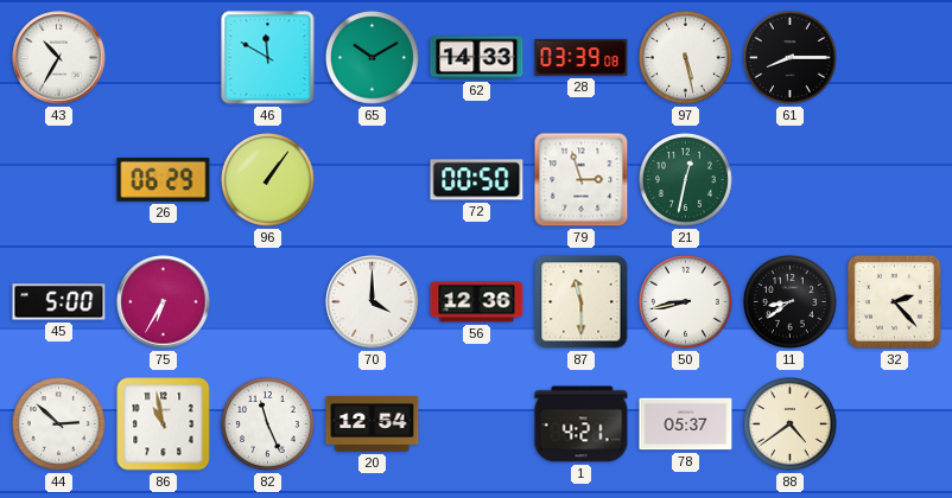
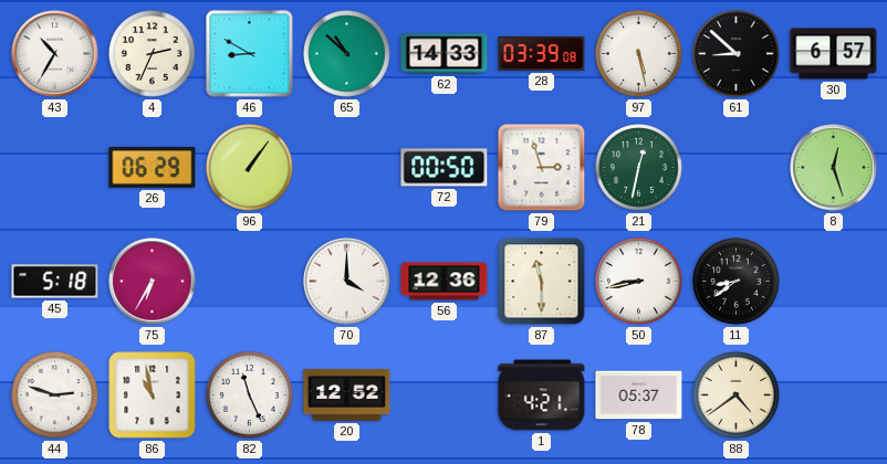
4: none -> 2:34
46: 11:50 -> 8:50
65: 10:10 -> 10:52
61: 8:15 -> 8:52
30: none -> 6:57
8: none -> 12:27
45: 5:00 -> 5:18
32: 2:23 -> none
44: 2:52 -> 2:48
20: 12:54 -> 12:52
